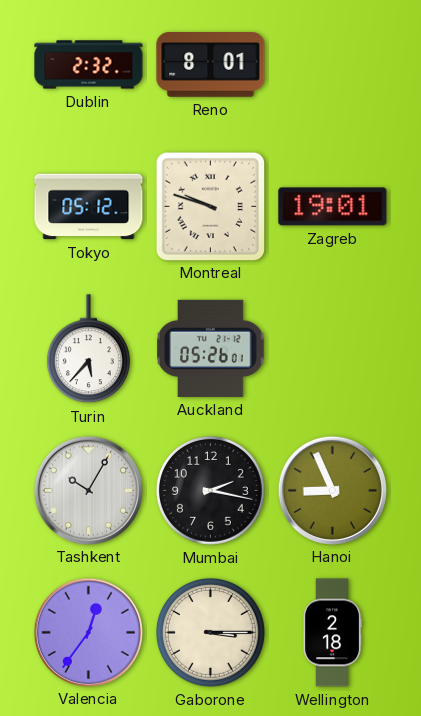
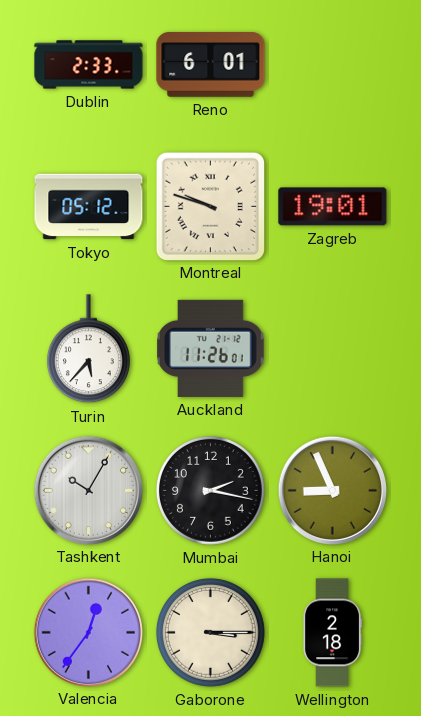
Dublin: 2:32 -> 2:33
Reno: 8:01 -> 6:01
Auckland: 05:26 -> 11:26
